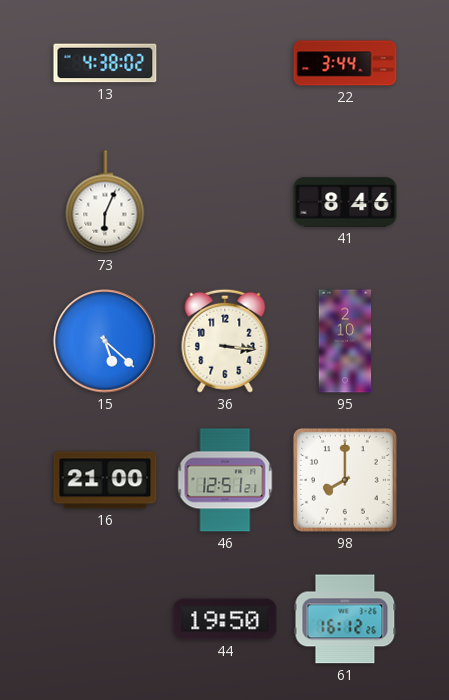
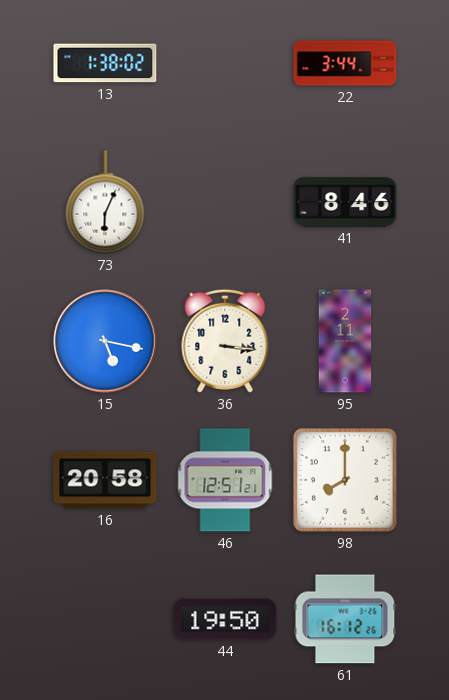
13: 4:38 -> 1:38
15: 5:22 -> 5:17
95: 2:10 -> 2:11
16: 21:00 -> 20:58
